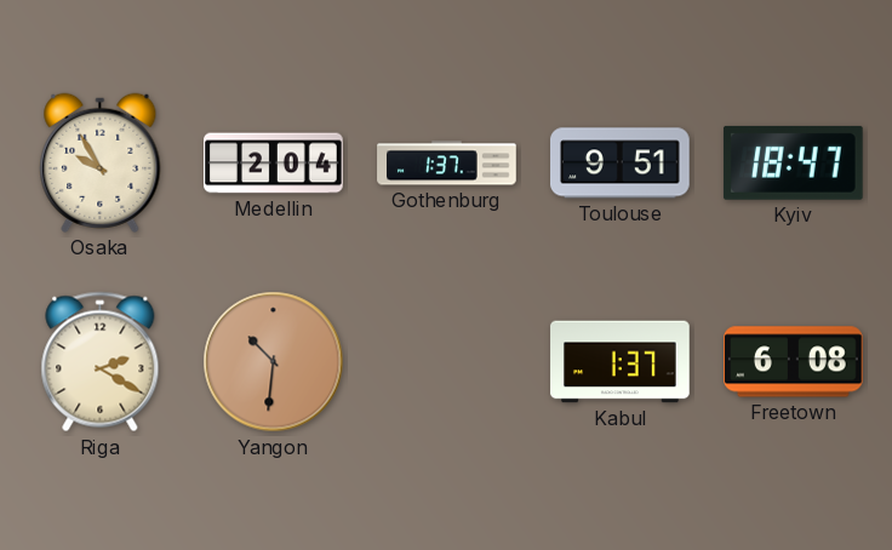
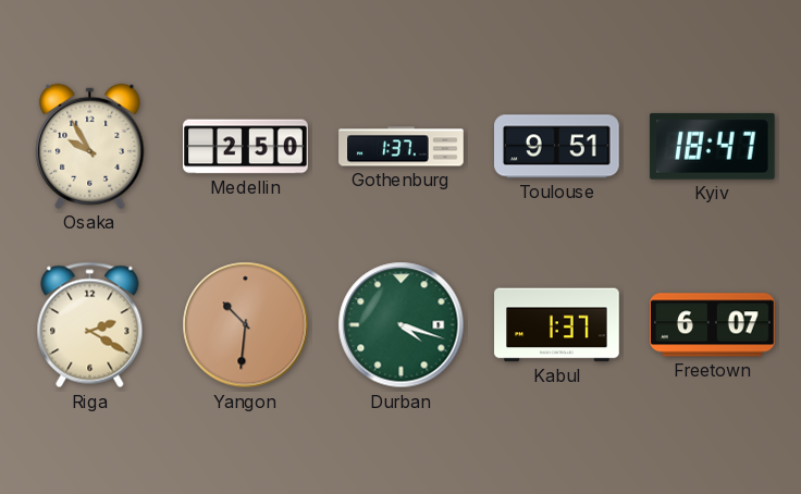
Medellin: 2:04 -> 2:50
Durban: none -> 4:18
Freetown: 6:08 -> 6:07
